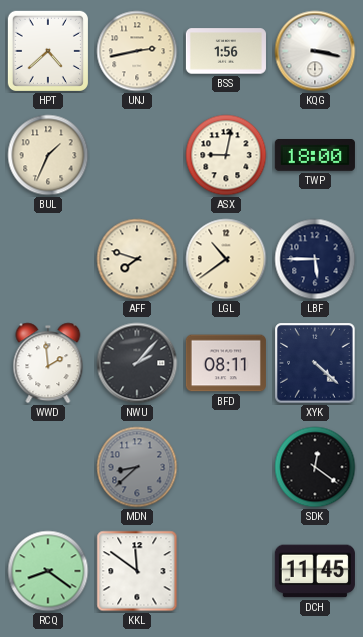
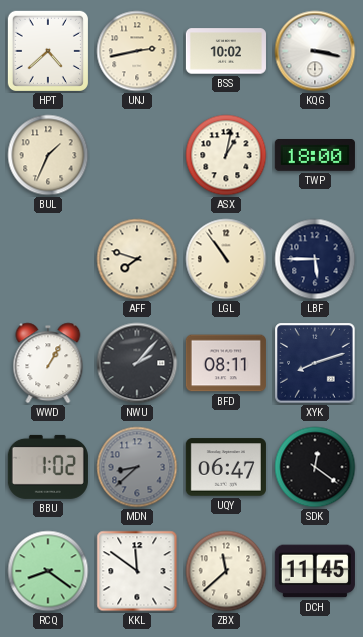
BSS: 1:56 -> 10:02
ASX: 9:02 -> 1:02
LGL: 10:39 -> 10:54
WWD: 1:59 -> 1:05
XYK: 4:22 -> 8:12
BBU: none -> 1:02
UQY: none -> 06:47
ZBX: none -> 11:38
